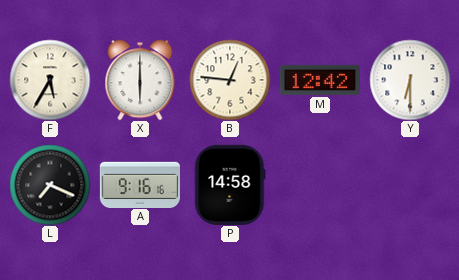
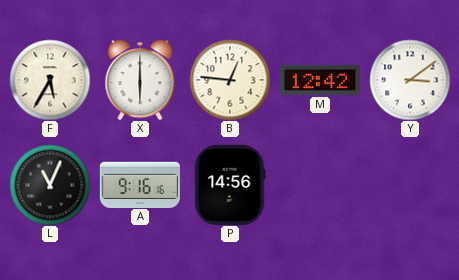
Y: 6:30 -> 3:09
L: 7:19 -> 11:04
P: 14:58 -> 14:56
